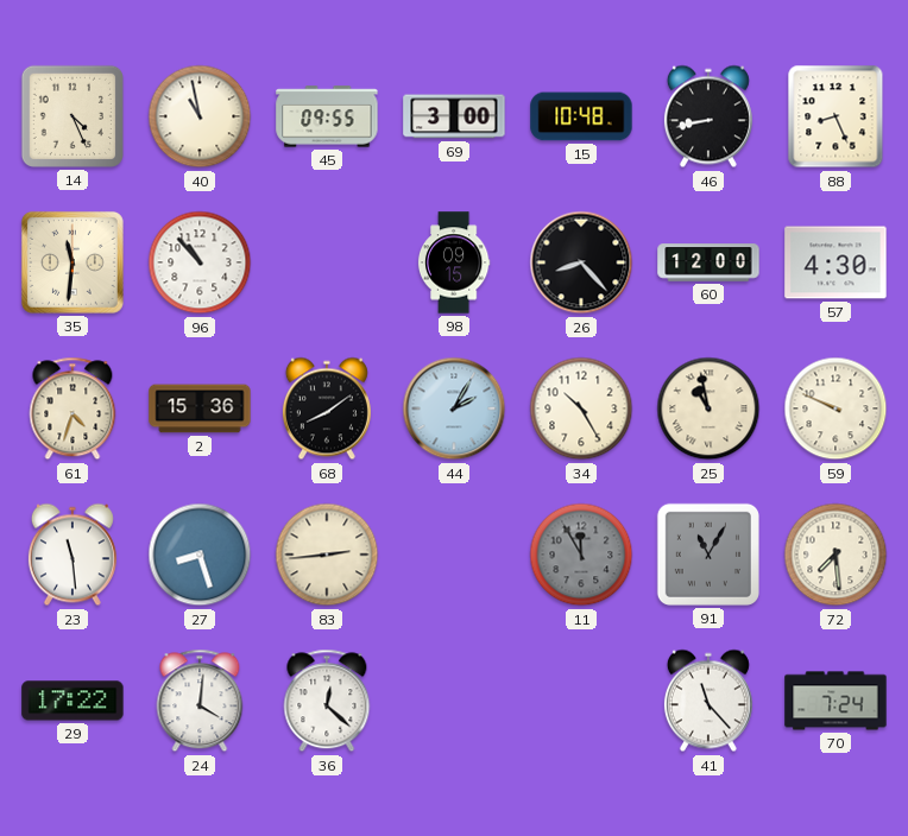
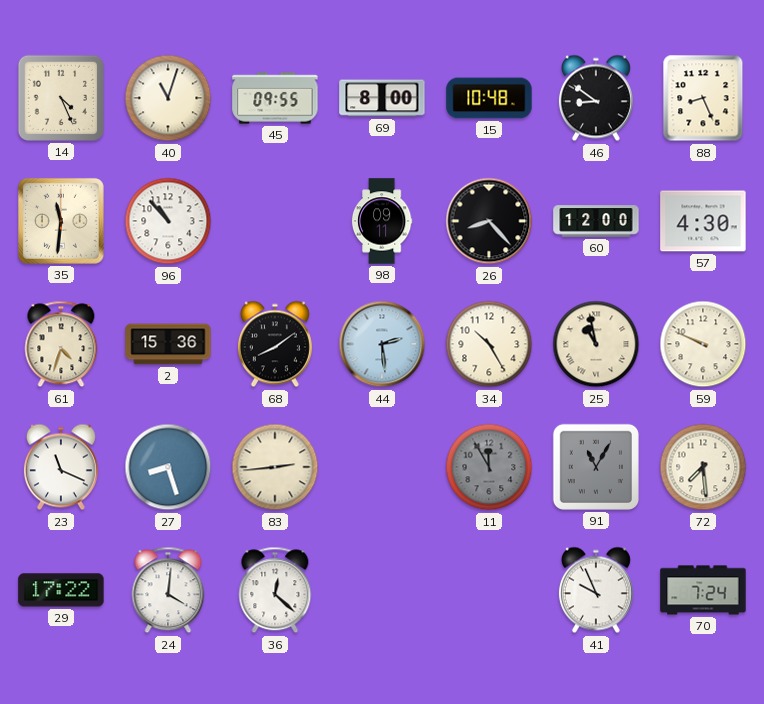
40: 10:58 -> 11:03
69: 3:00 -> 8:00
46: 8:43 -> 8:51
98: 09:15 -> 09:11
44: 2:05 -> 2:29
23: 11:29 -> 11:19
41: 11:23 -> 9:56
